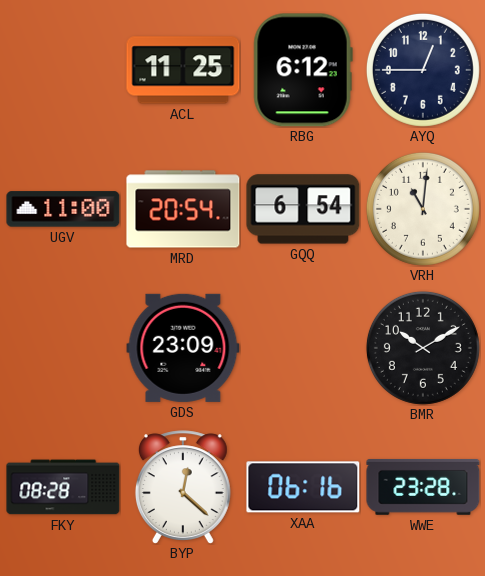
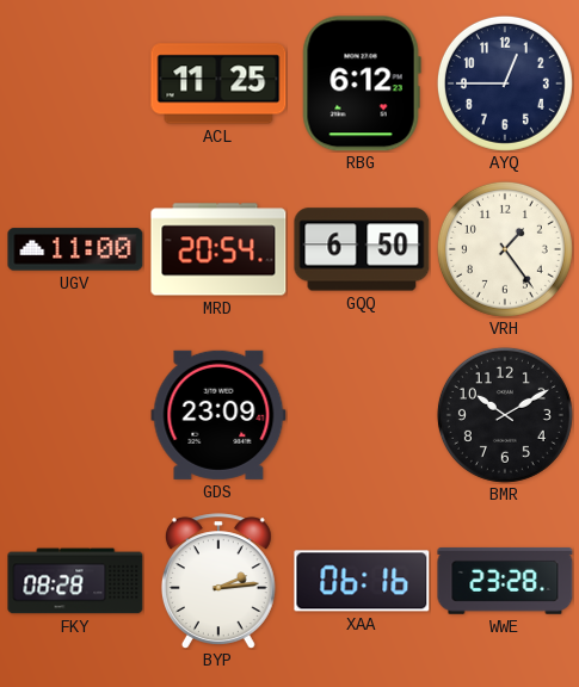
GQQ: 6:54 -> 6:50
VRH: 11:01 -> 1:24
BYP: 12:22 -> 2:14
